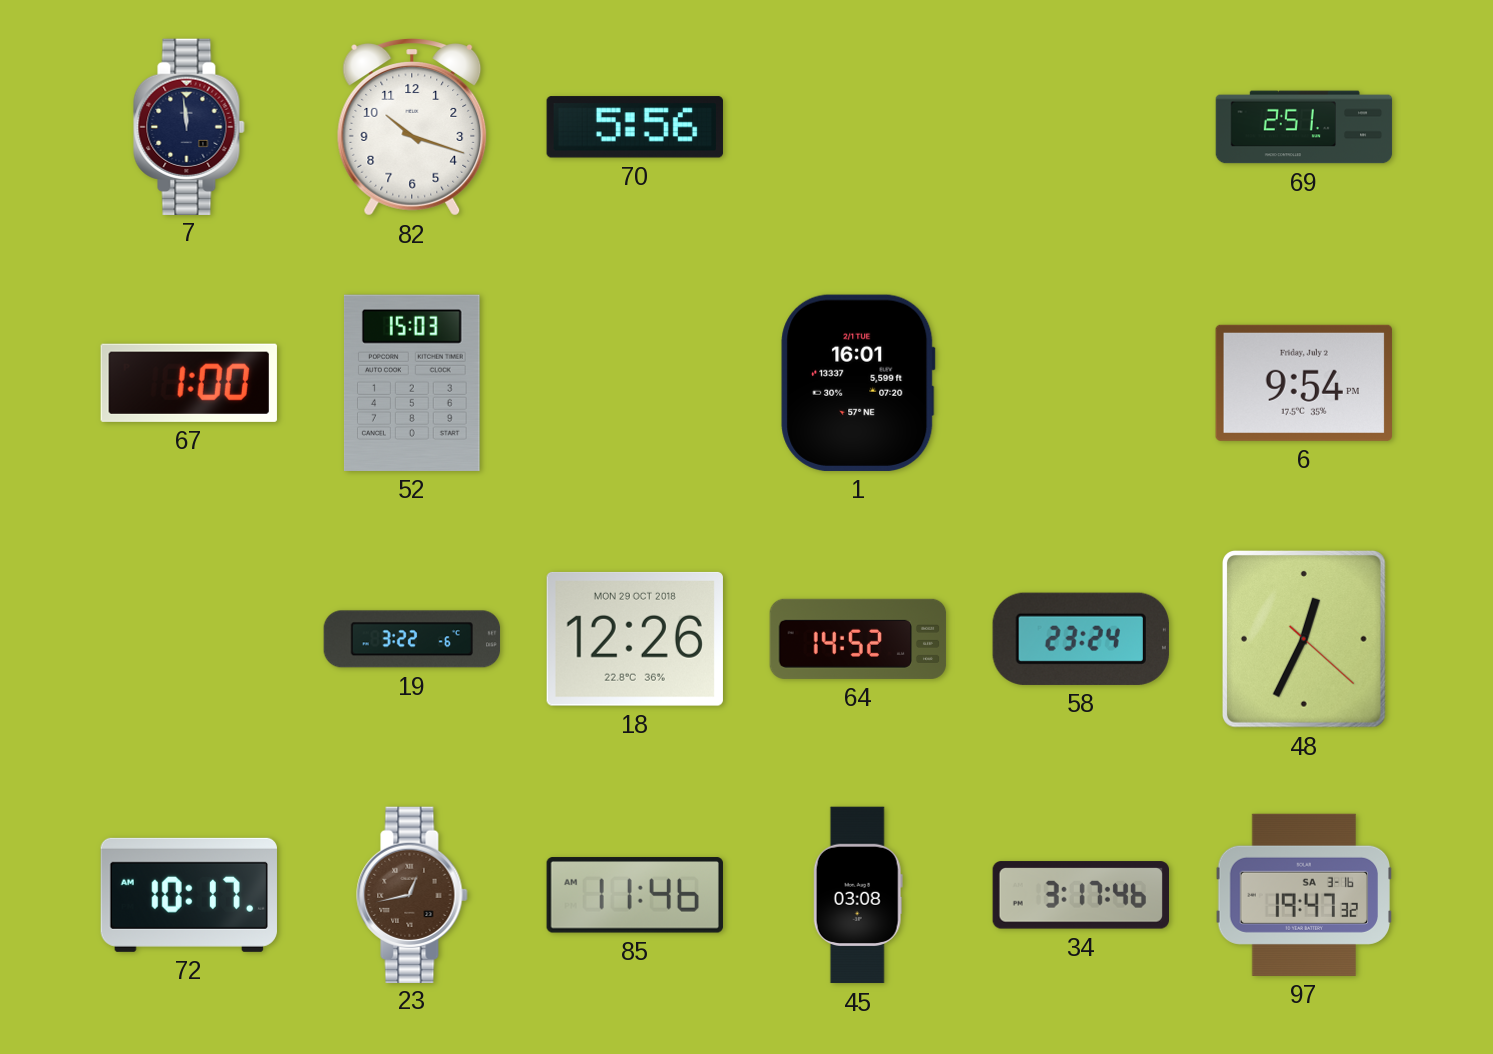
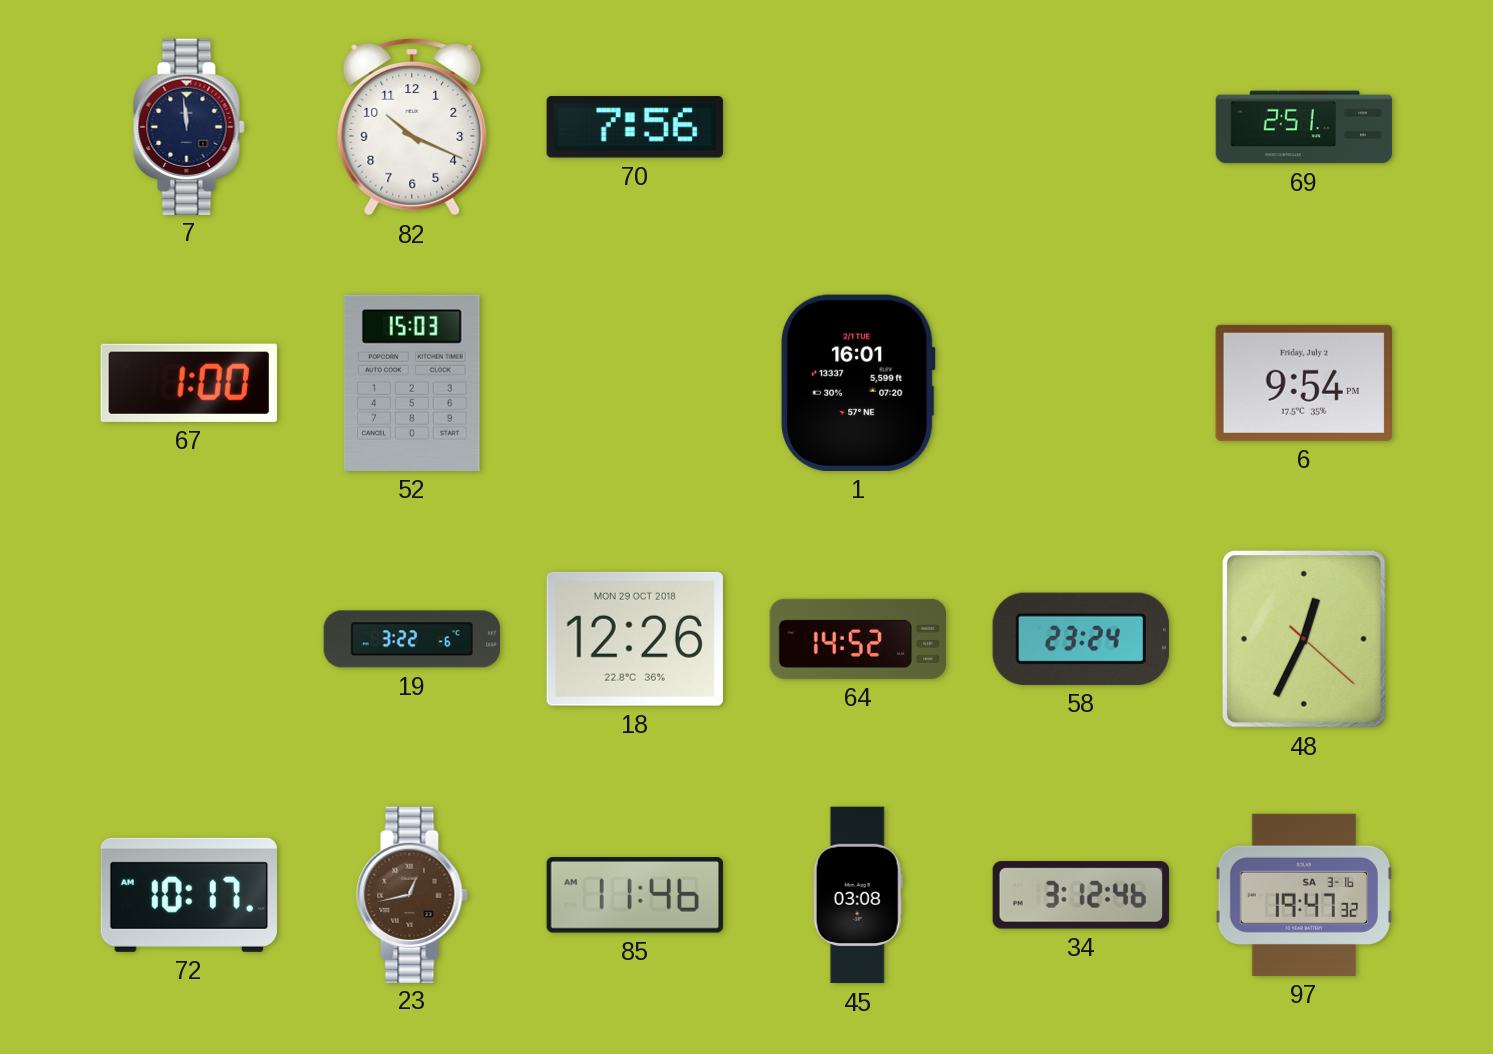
82: 10:18 -> 10:19
70: 5:56 -> 7:56
34: 3:17 -> 3:12
